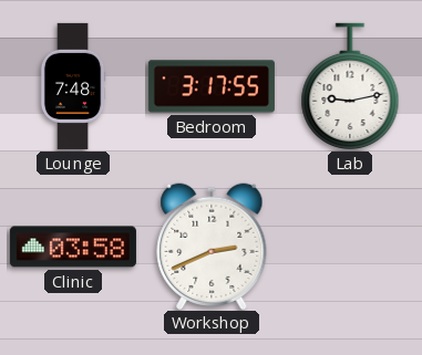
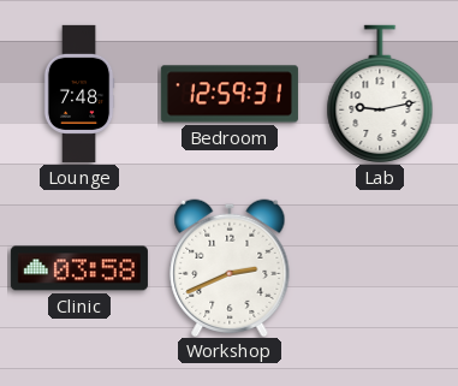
Bedroom: 3:17 -> 12:59
